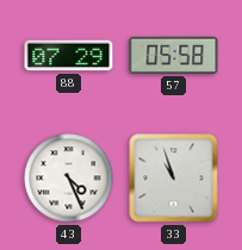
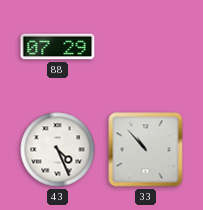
57: 05:58 -> none
33: 10:57 -> 10:53
